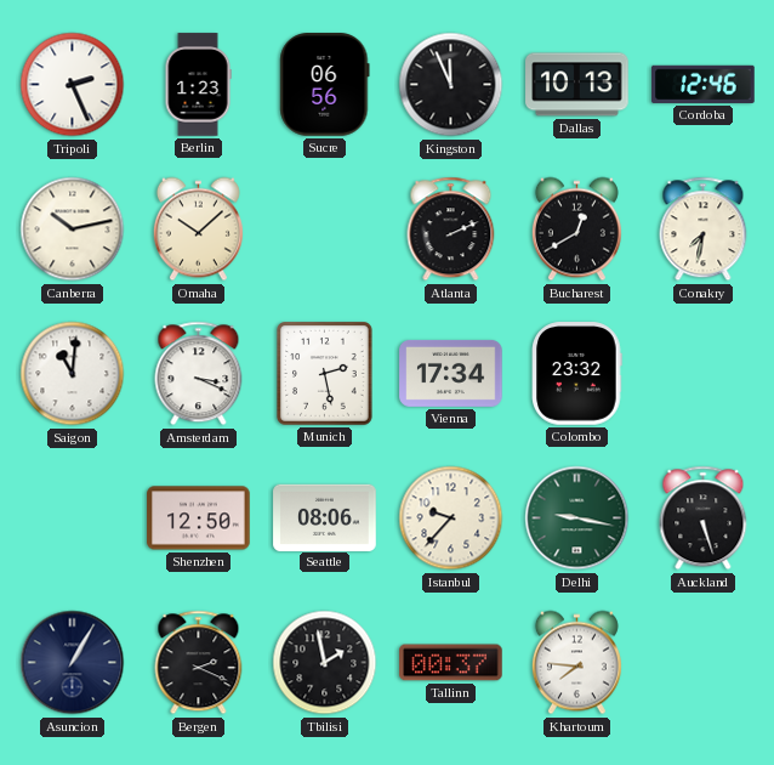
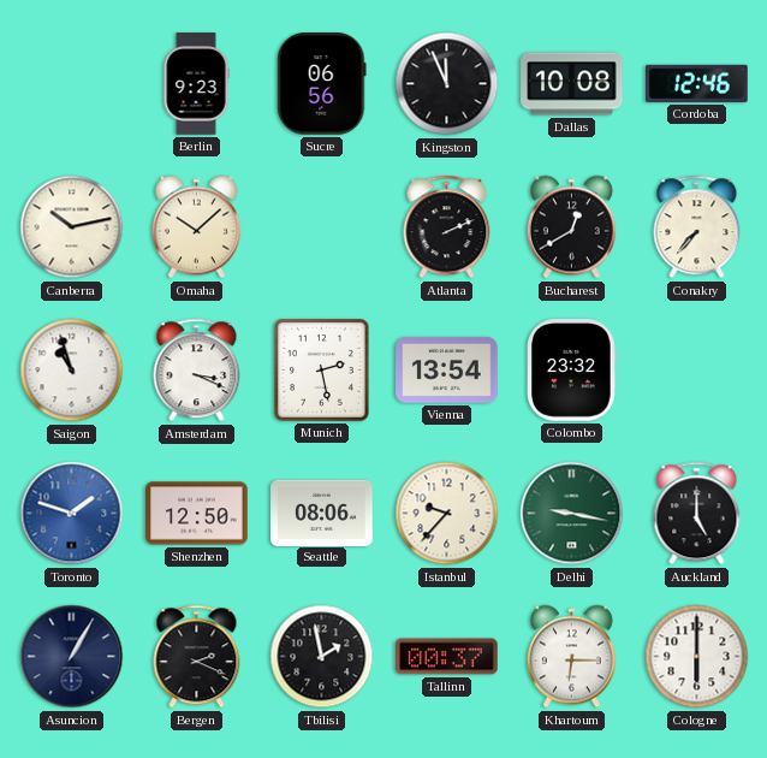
Tripoli: 2:26 -> none
Berlin: 1:23 -> 9:23
Dallas: 10:13 -> 10:08
Conakry: 7:32 -> 7:37
Saigon: 11:01 -> 10:57
Vienna: 17:34 -> 13:54
Toronto: none -> 1:48
Auckland: 5:27 -> 5:00
Khartoum: 7:46 -> 6:15
Cologne: none -> 6:00
